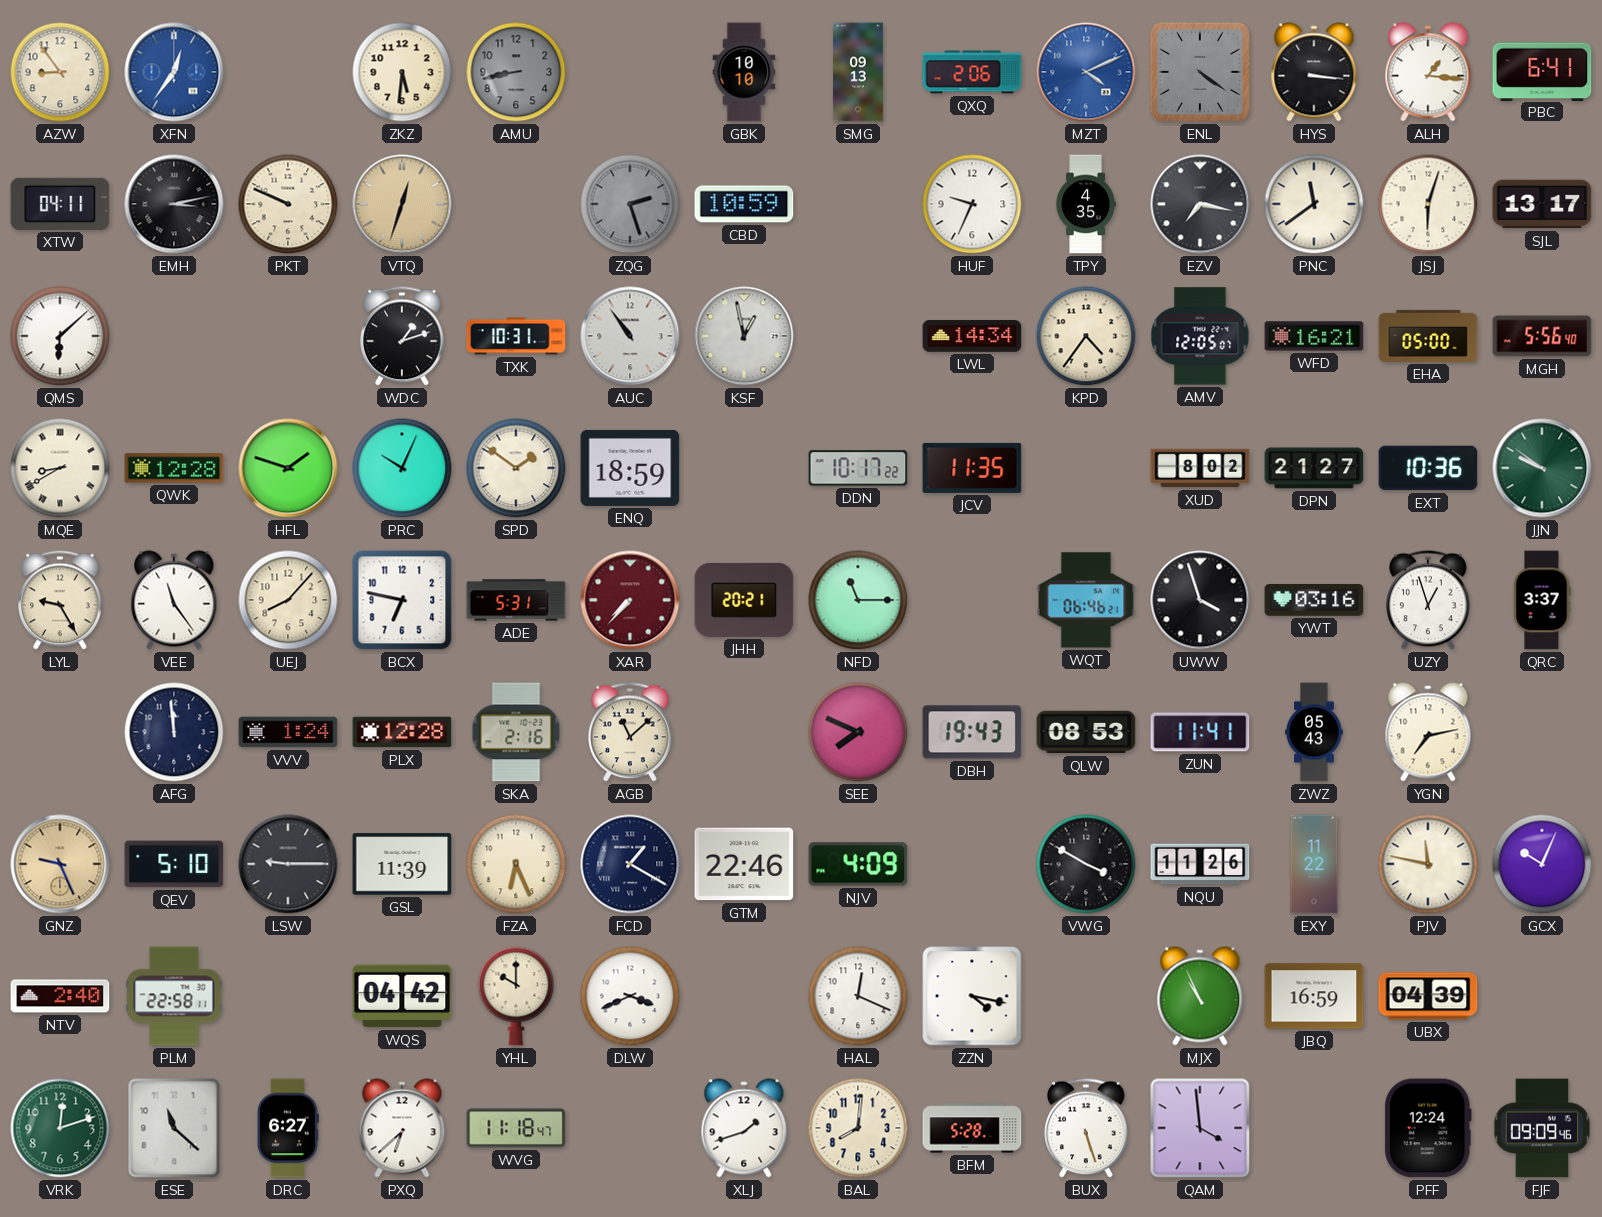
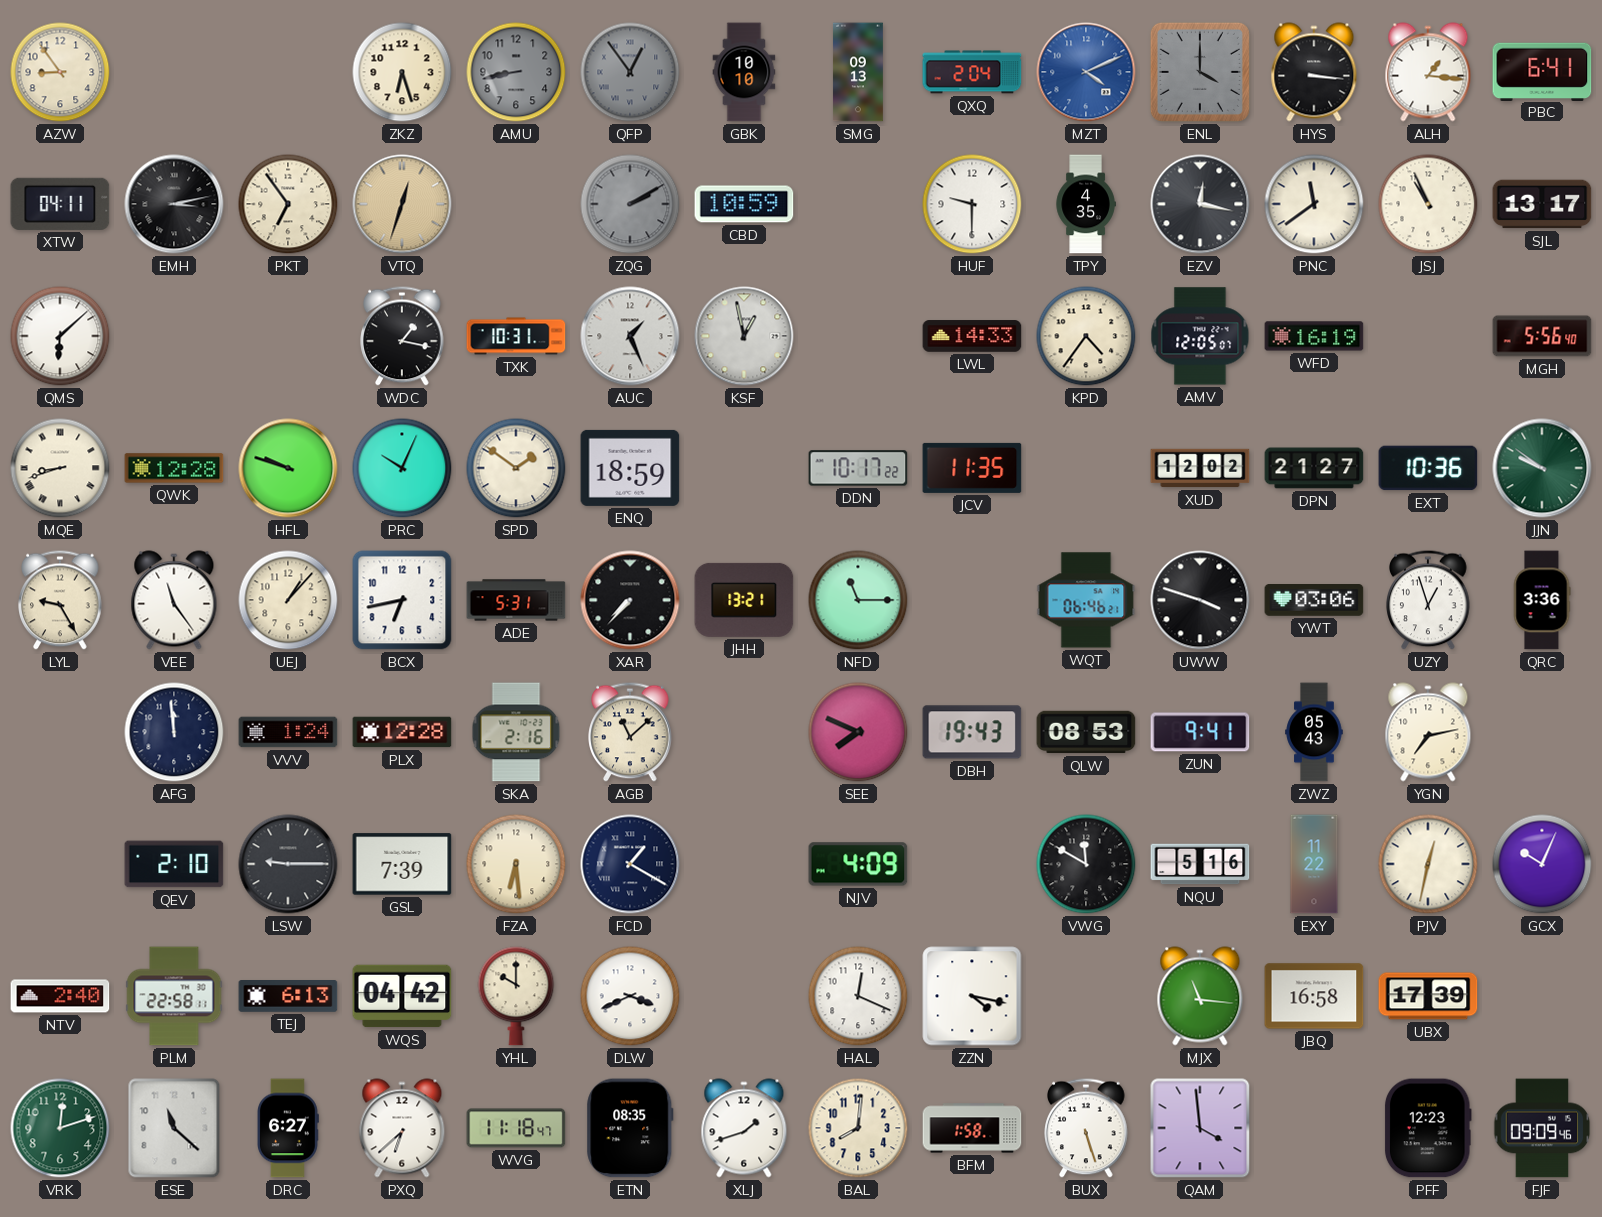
XFN: 12:36 -> none
ZKZ: 5:31 -> 6:27
QFP: none -> 12:54
QXQ: 2:06 -> 2:04
ENL: 4:21 -> 4:00
PKT: 9:49 -> 6:54
ZQG: 2:27 -> 2:10
HUF: 9:34 -> 9:30
EZV: 7:17 -> 12:17
JSJ: 6:03 -> 10:56
WDC: 1:12 -> 1:17
AUC: 10:54 -> 1:26
LWL: 14:34 -> 14:33
WFD: 16:21 -> 16:19
EHA: 05:00 -> none
MQE: 8:40 -> 8:42
HFL: 1:48 -> 9:48
XUD: 8:02 -> 12:02
UEJ: 8:07 -> 1:07
BCX: 6:47 -> 6:43
XAR dial: burgundy -> black
JHH: 20:21 -> 13:21
UWW: 3:57 -> 3:48
YWT: 03:16 -> 03:06
QRC: 3:37 -> 3:36
ZUN: 11:41 -> 9:41
GNZ: 9:26 -> none
QEV: 5:10 -> 2:10
GSL: 11:39 -> 7:39
FZA: 6:26 -> 6:29
GTM: 22:46 -> none
VWG: 3:50 -> 11:50
NQU: 11:26 -> 5:16
PJV: 11:47 -> 12:32
TEJ: none -> 6:13
MJX: 10:56 -> 11:16
JBQ: 16:59 -> 16:58
UBX: 04:39 -> 17:39
ETN: none -> 08:35
BFM: 5:28 -> 1:58
PFF: 12:24 -> 12:23
